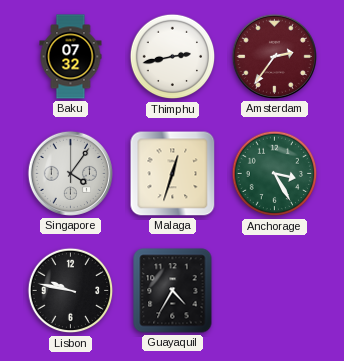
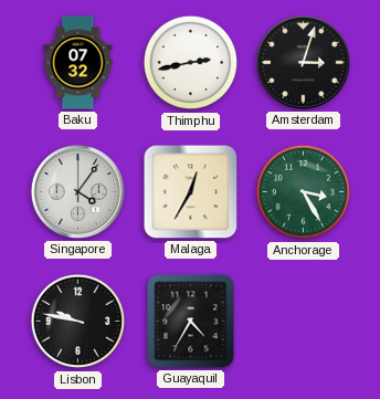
Amsterdam: 2:36 -> 3:03
Amsterdam dial: burgundy -> black
Malaga: 12:33 -> 12:35
